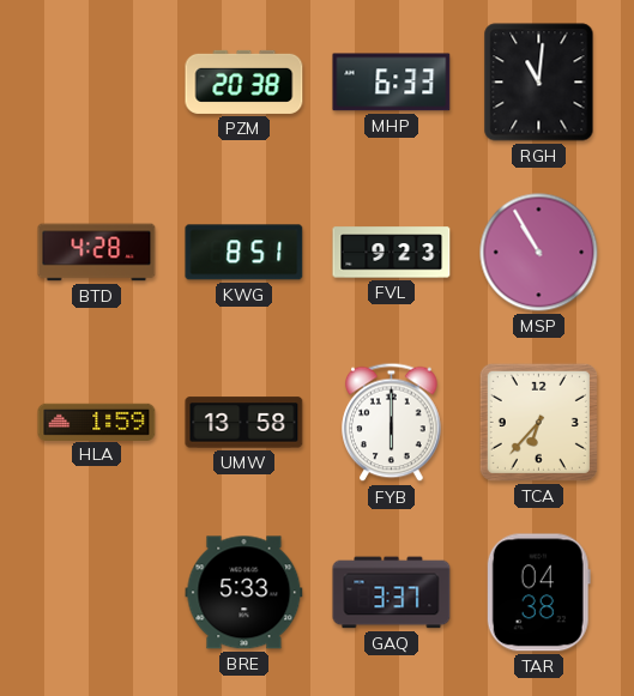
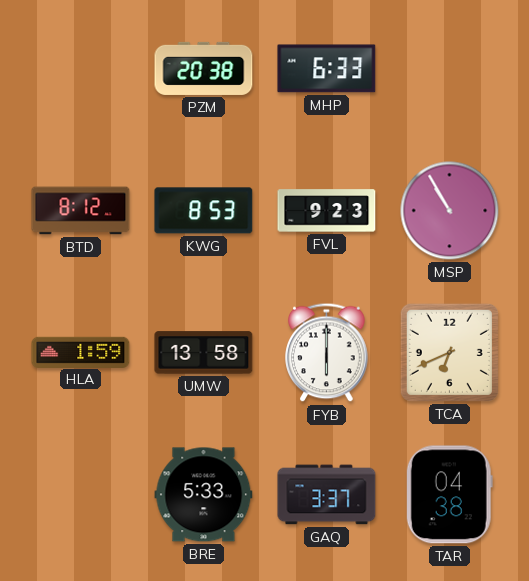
RGH: 11:01 -> none
BTD: 4:28 -> 8:12
KWG: 8:51 -> 8:53
TCA: 6:37 -> 6:41
